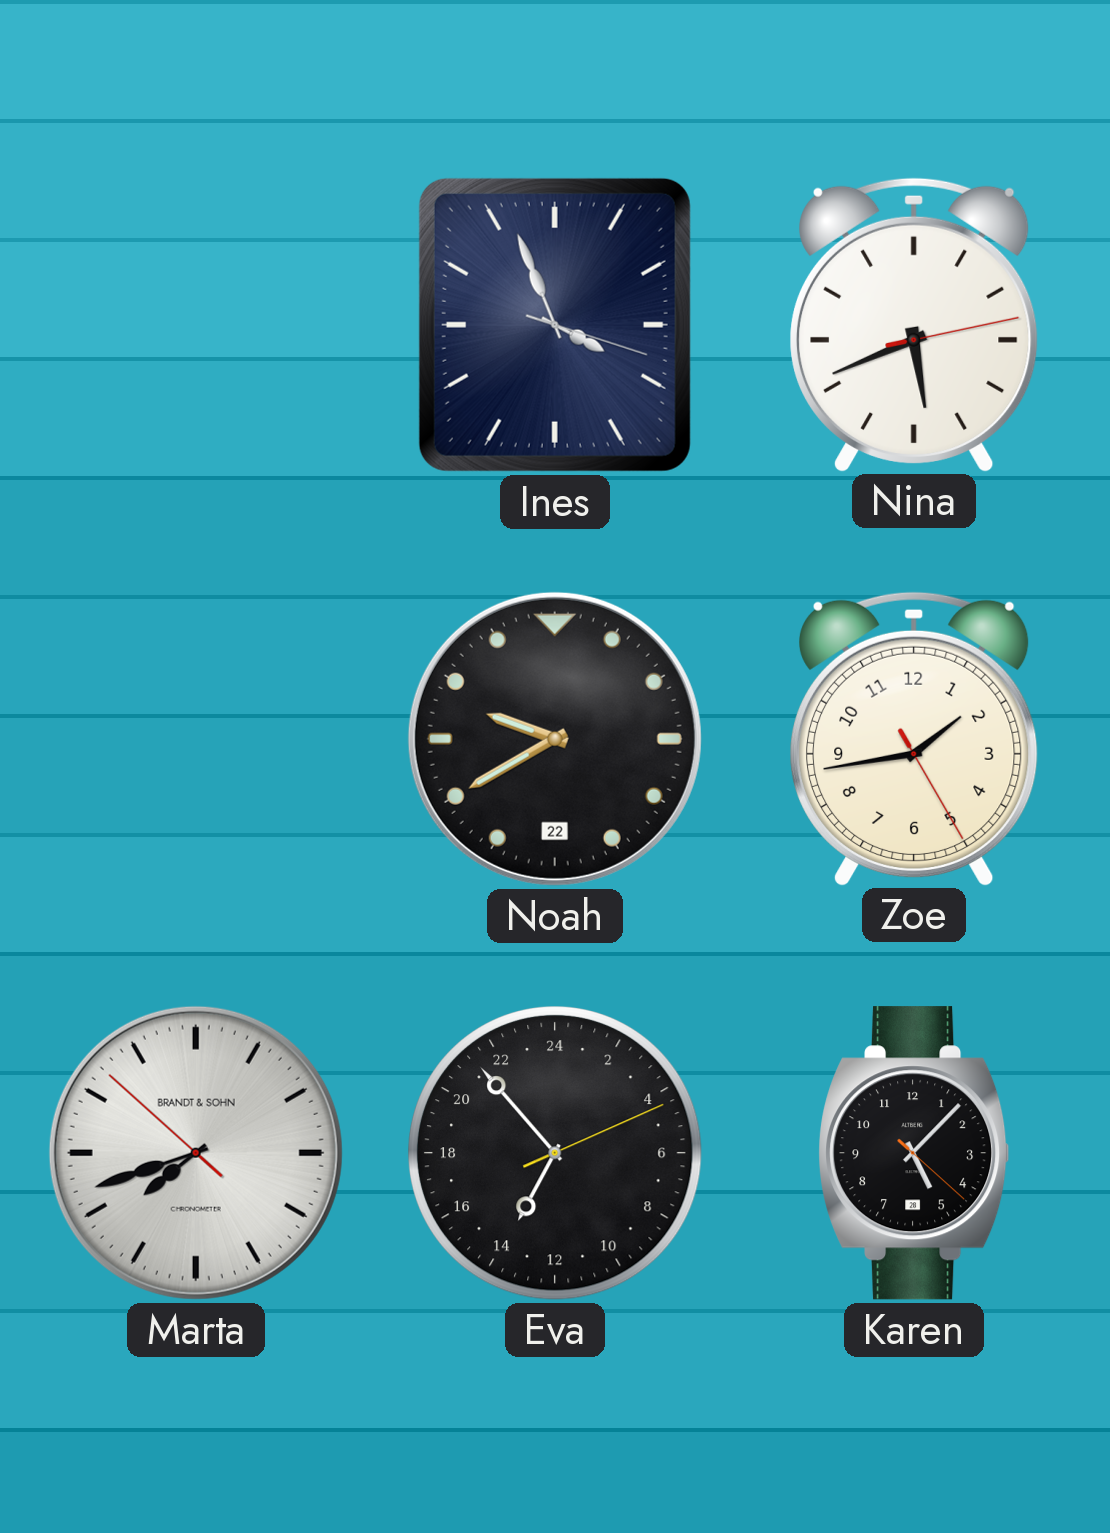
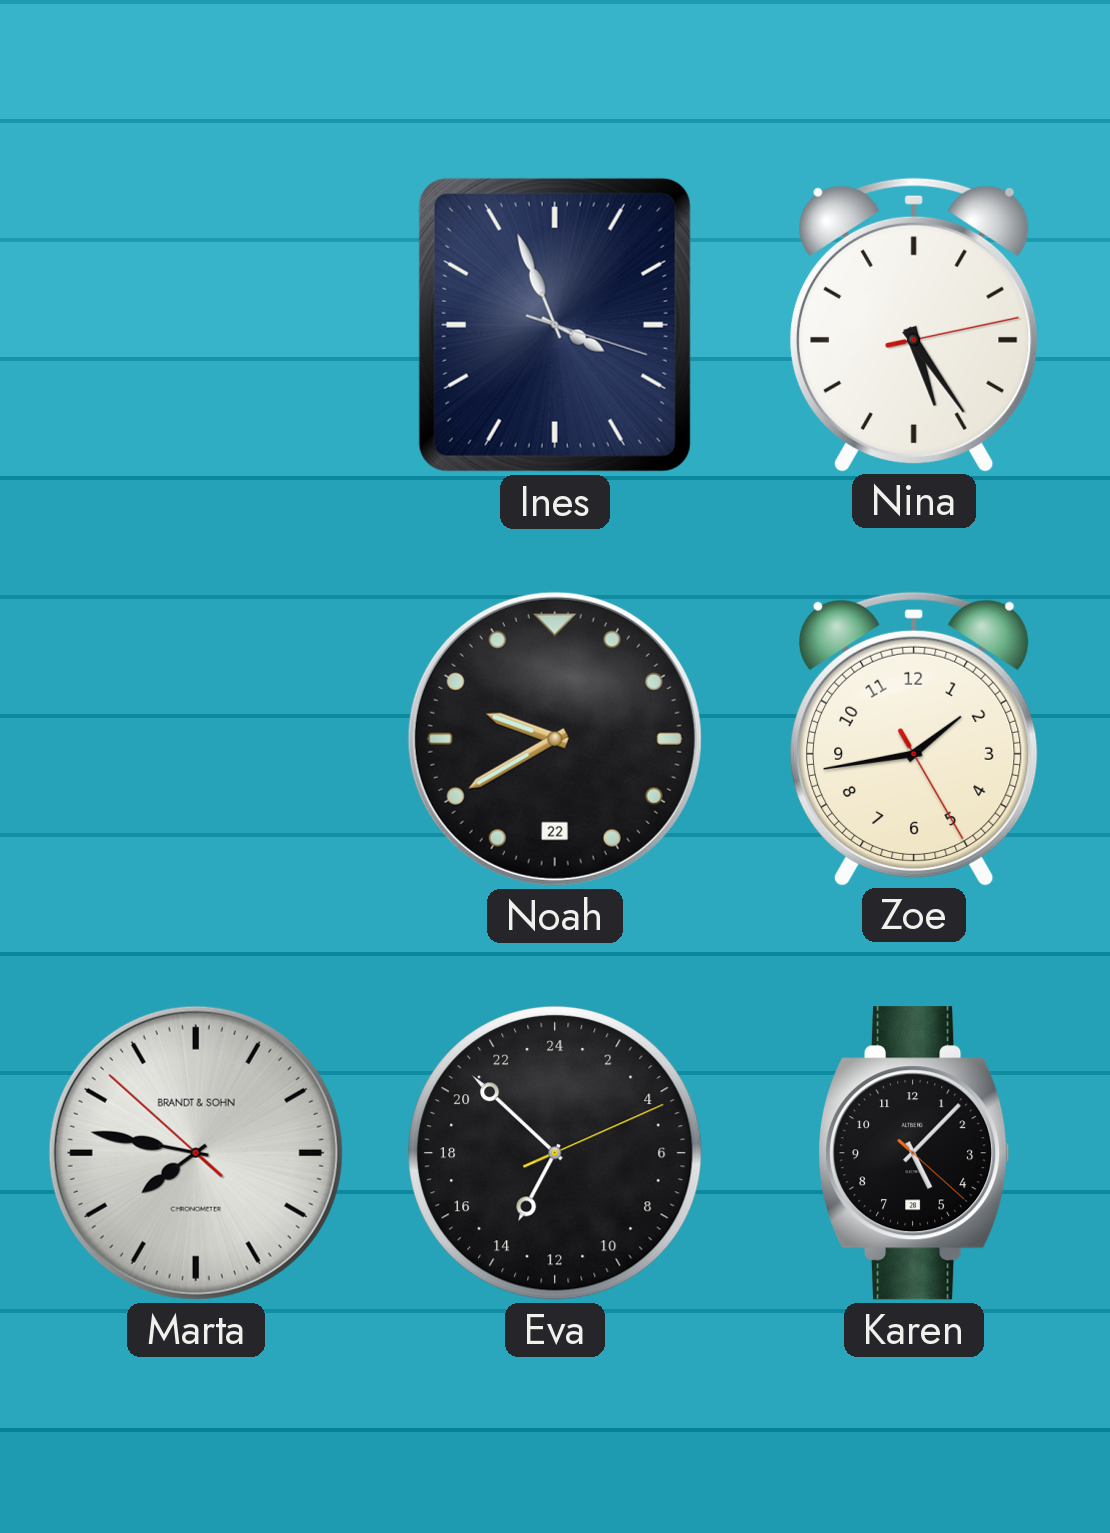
Nina: 5:41 -> 5:24
Marta: 7:41 -> 7:46
Eva: 13:53 -> 13:52
